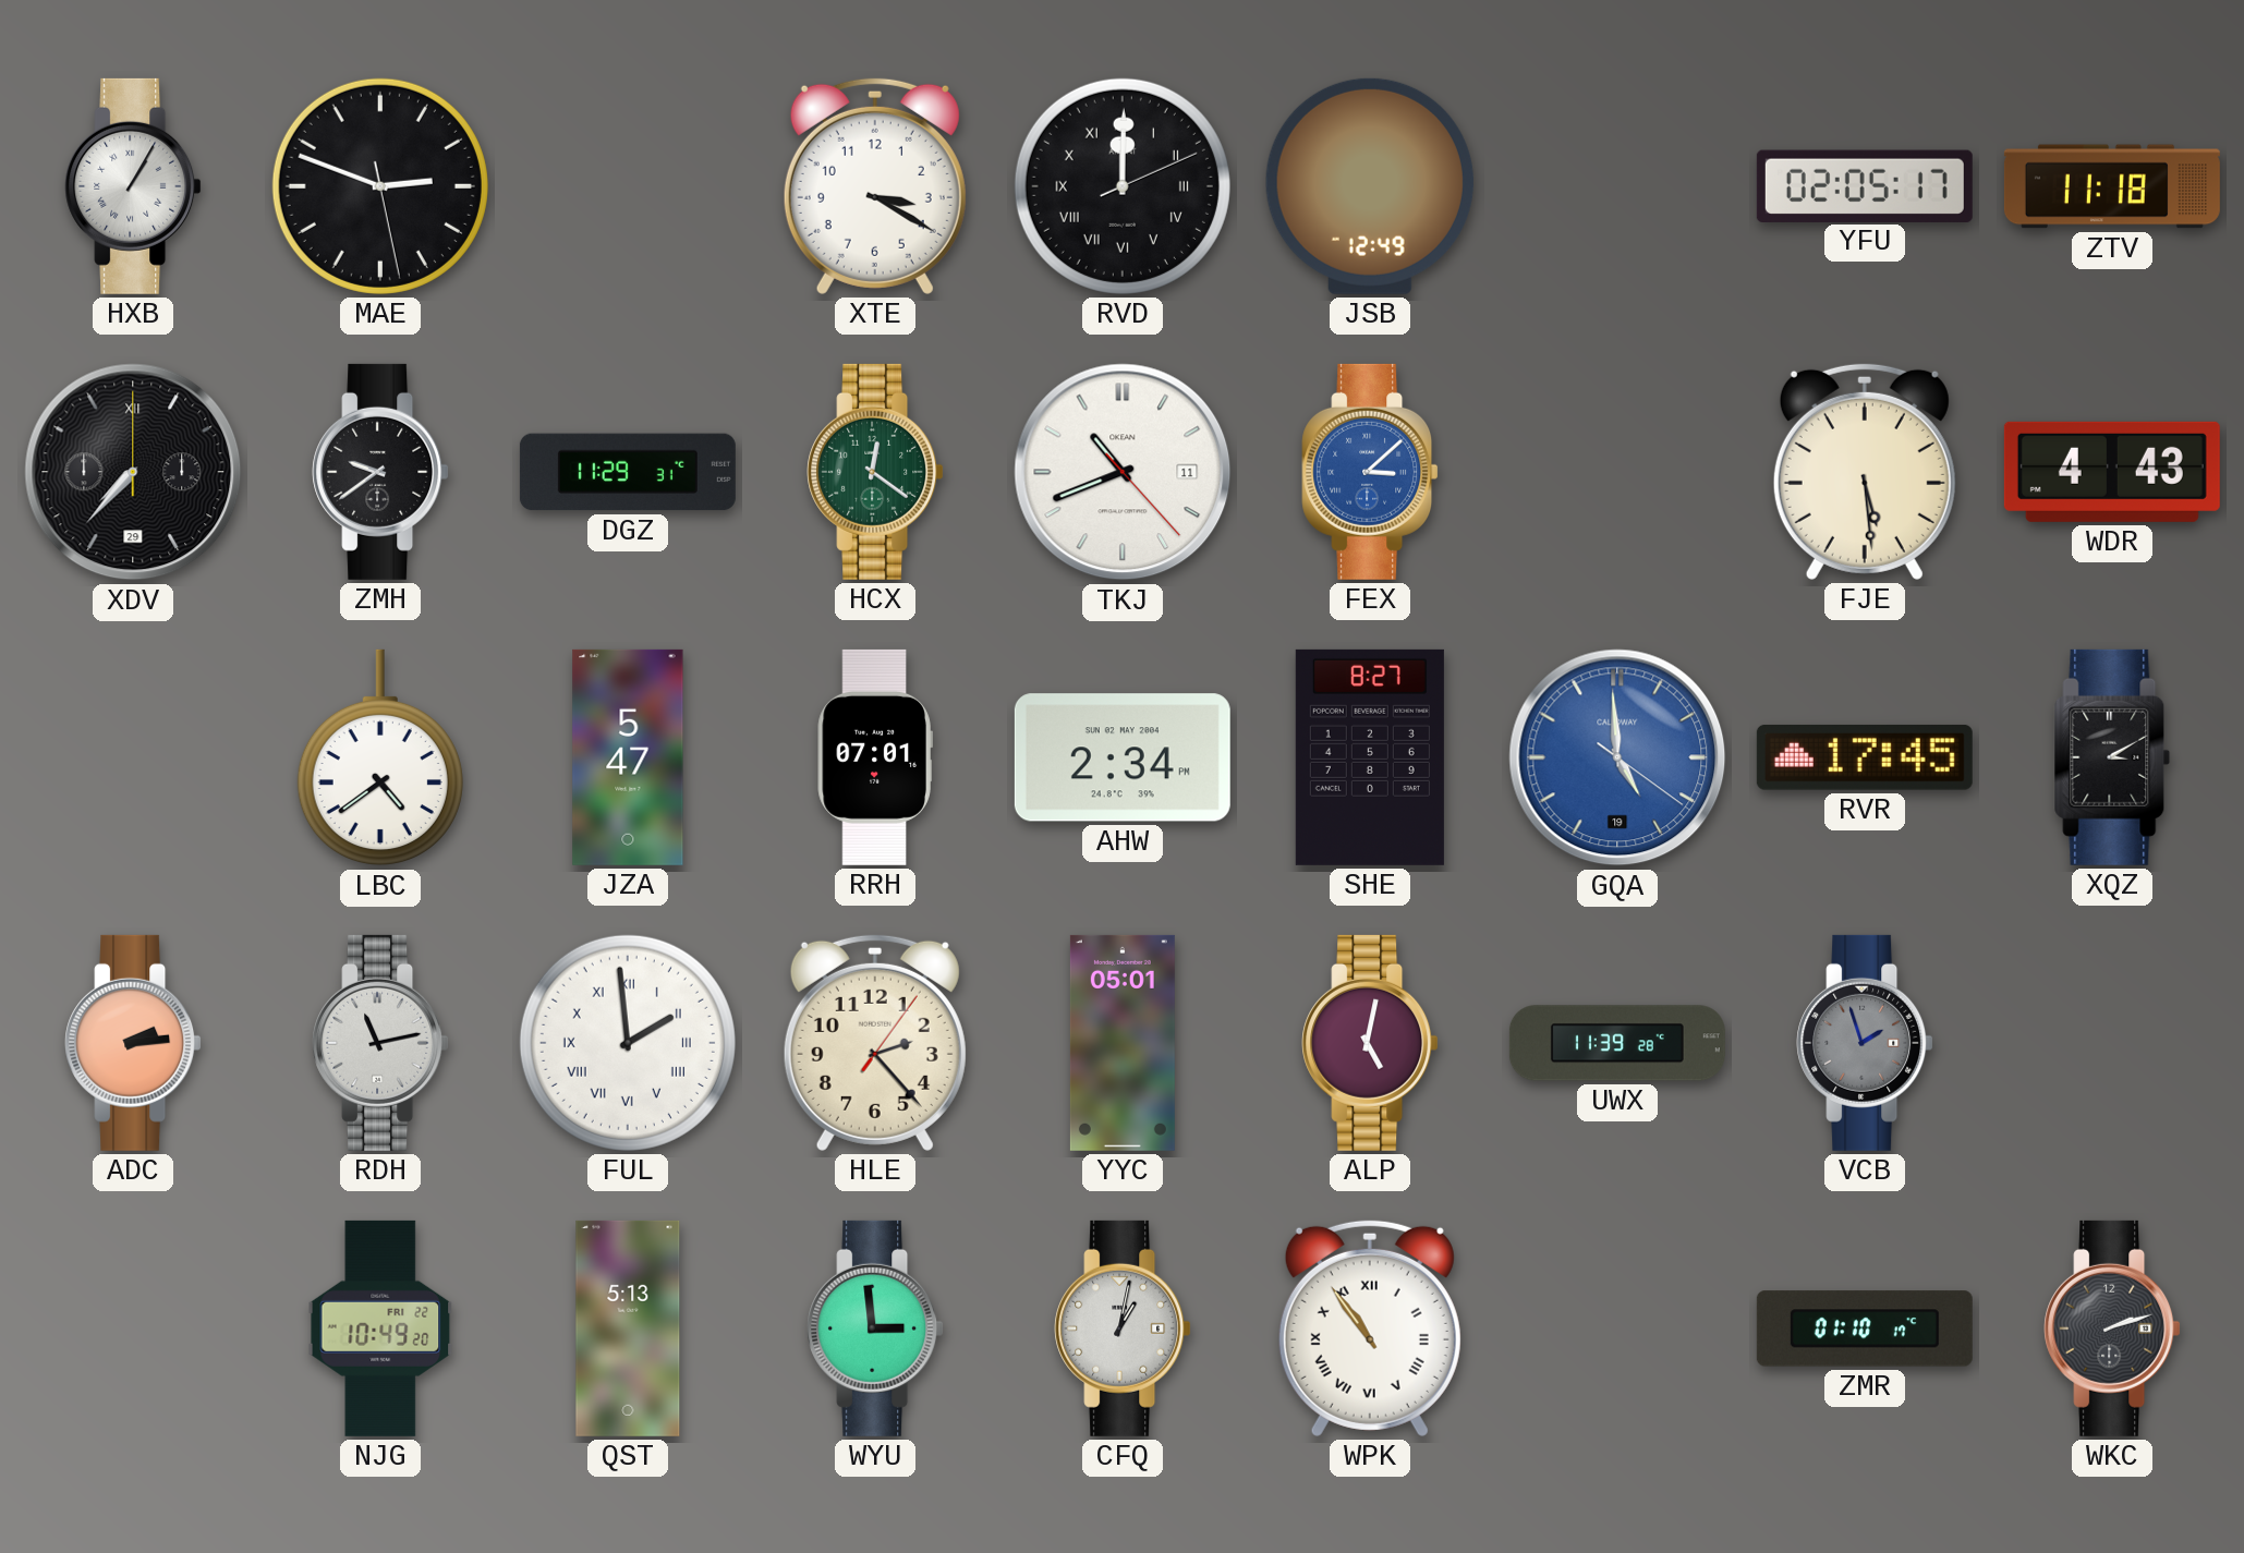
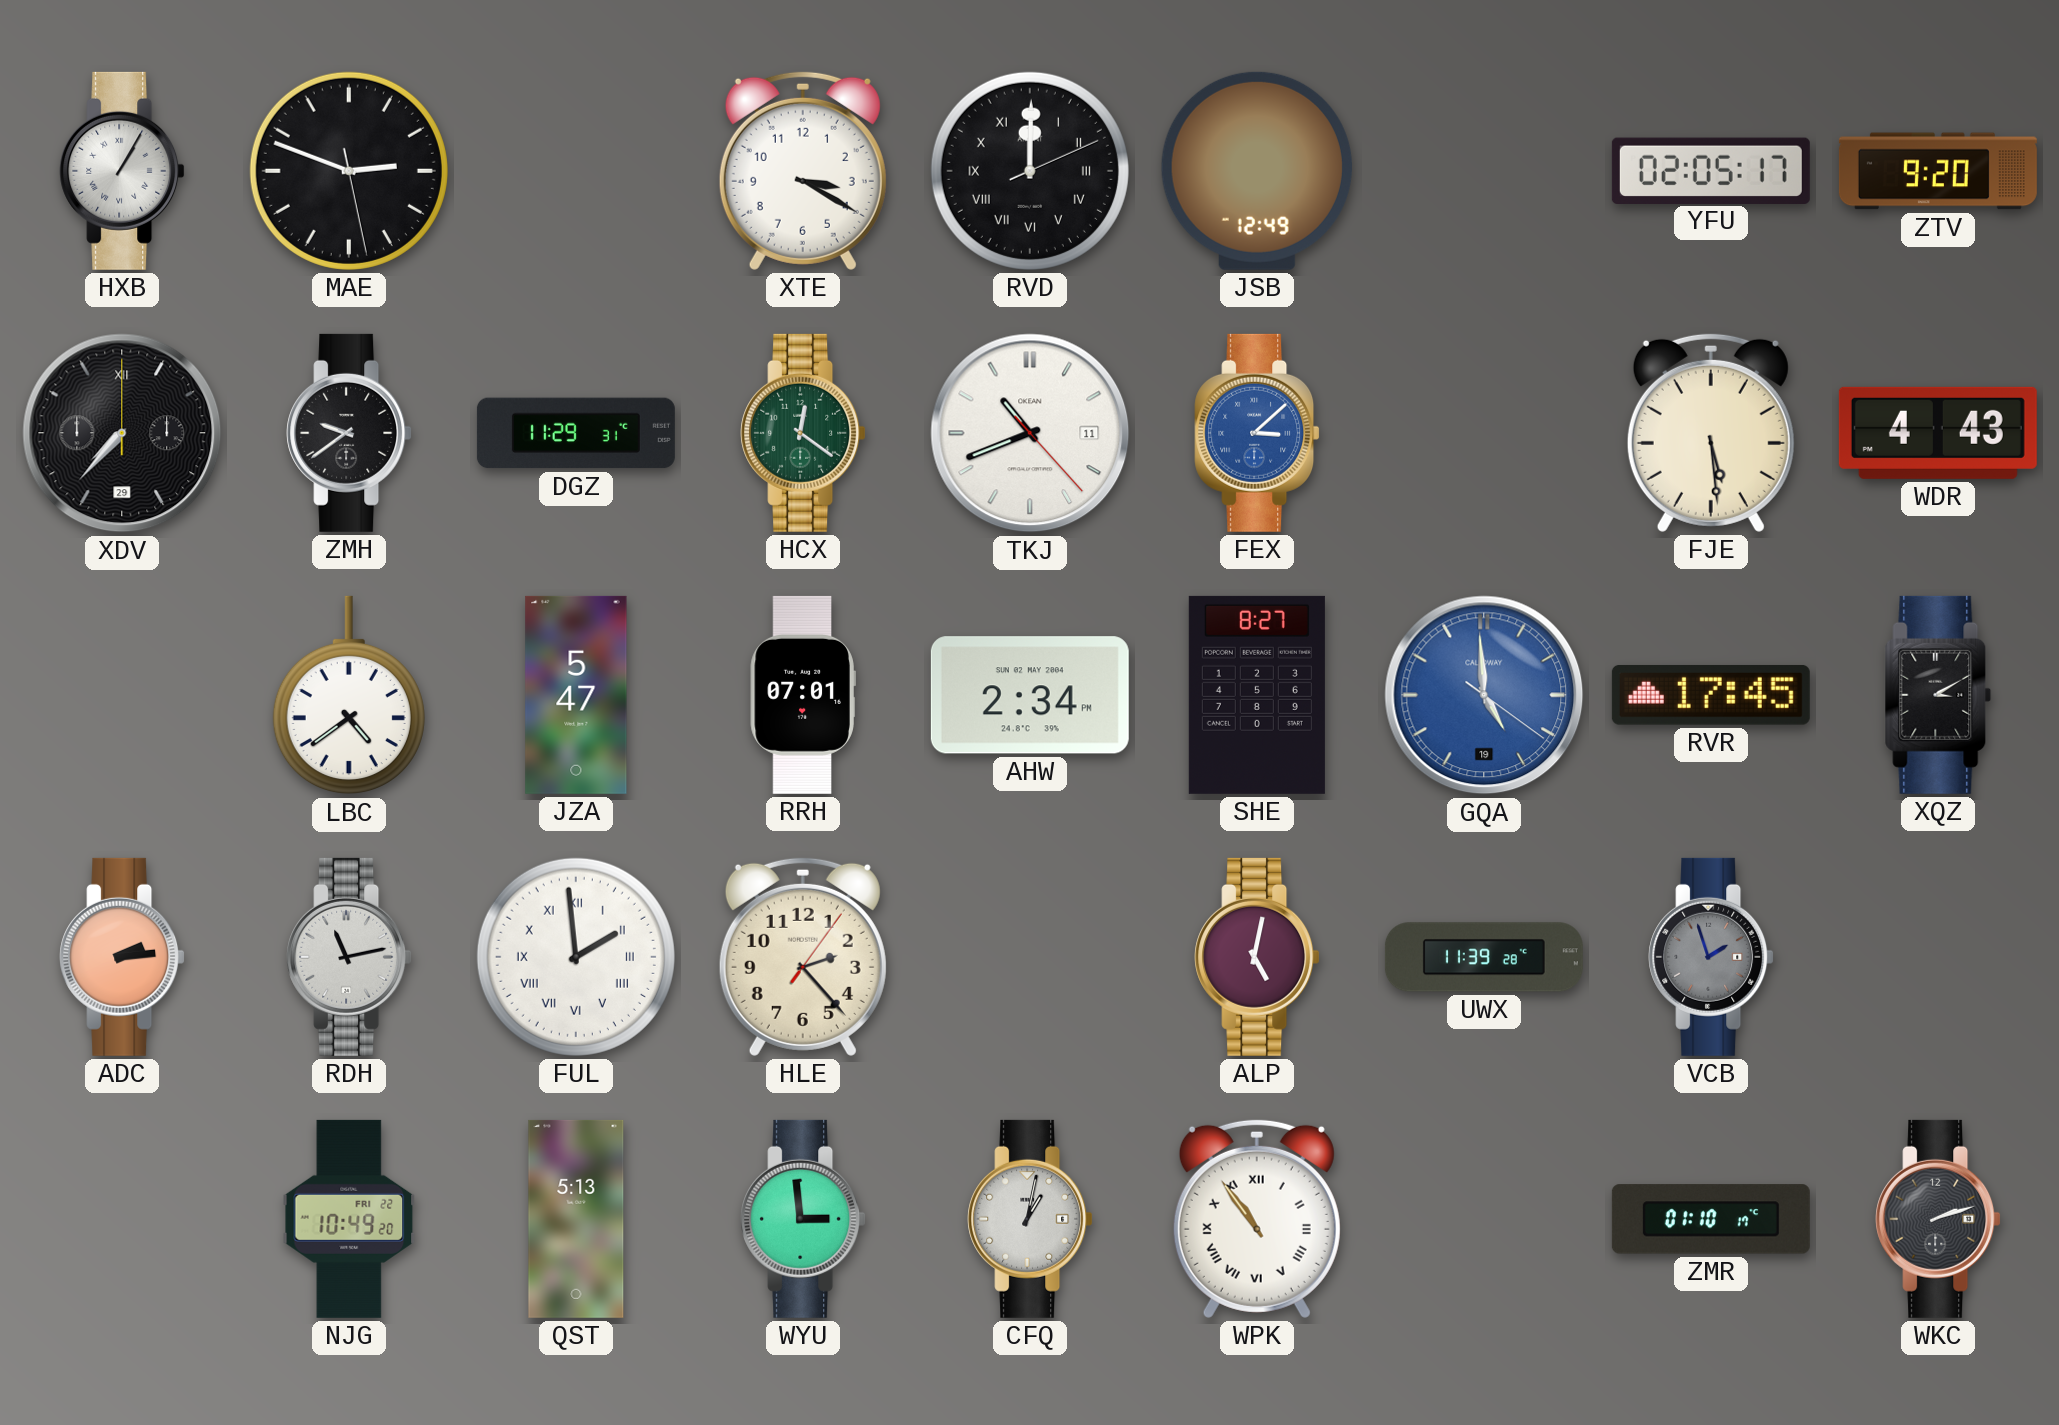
ZTV: 11:18 -> 9:20
YYC: 05:01 -> none
